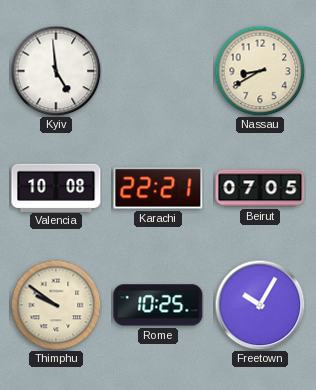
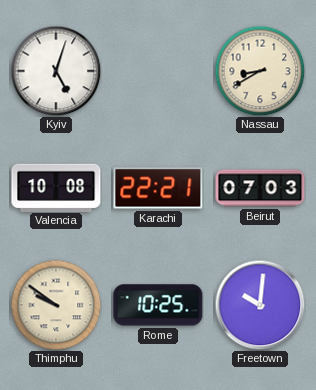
Kyiv: 4:59 -> 5:03
Beirut: 07:05 -> 07:03
Freetown: 10:05 -> 10:01
